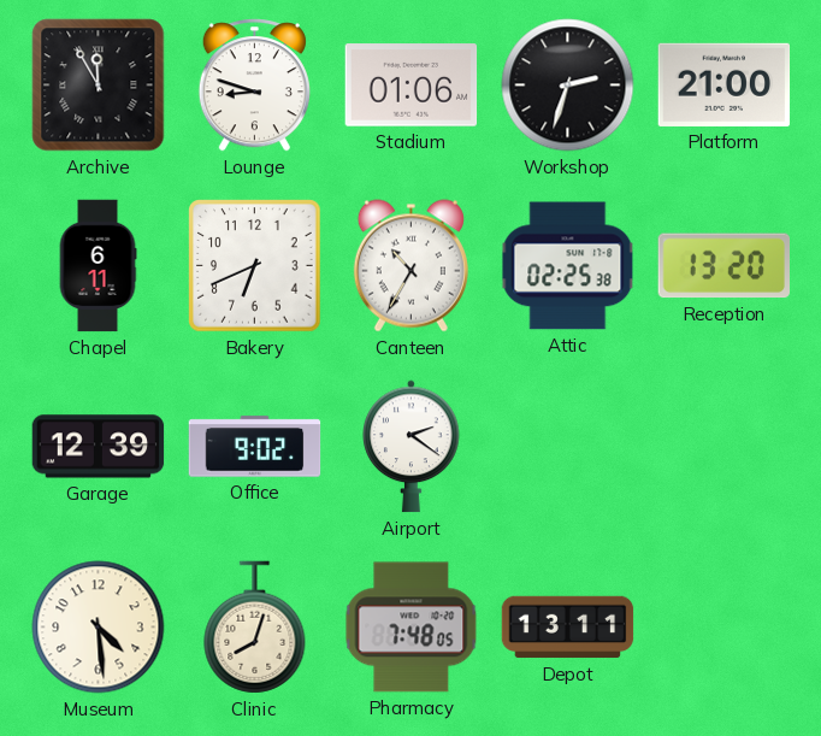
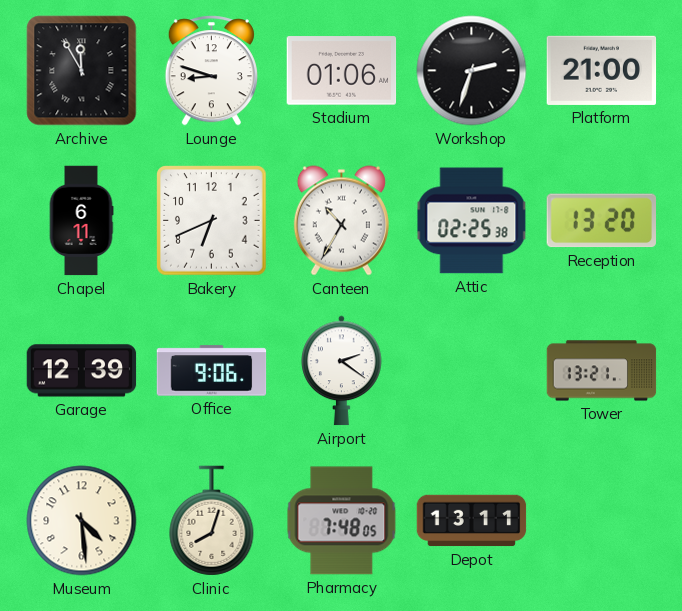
Office: 9:02 -> 9:06
Tower: none -> 13:21
